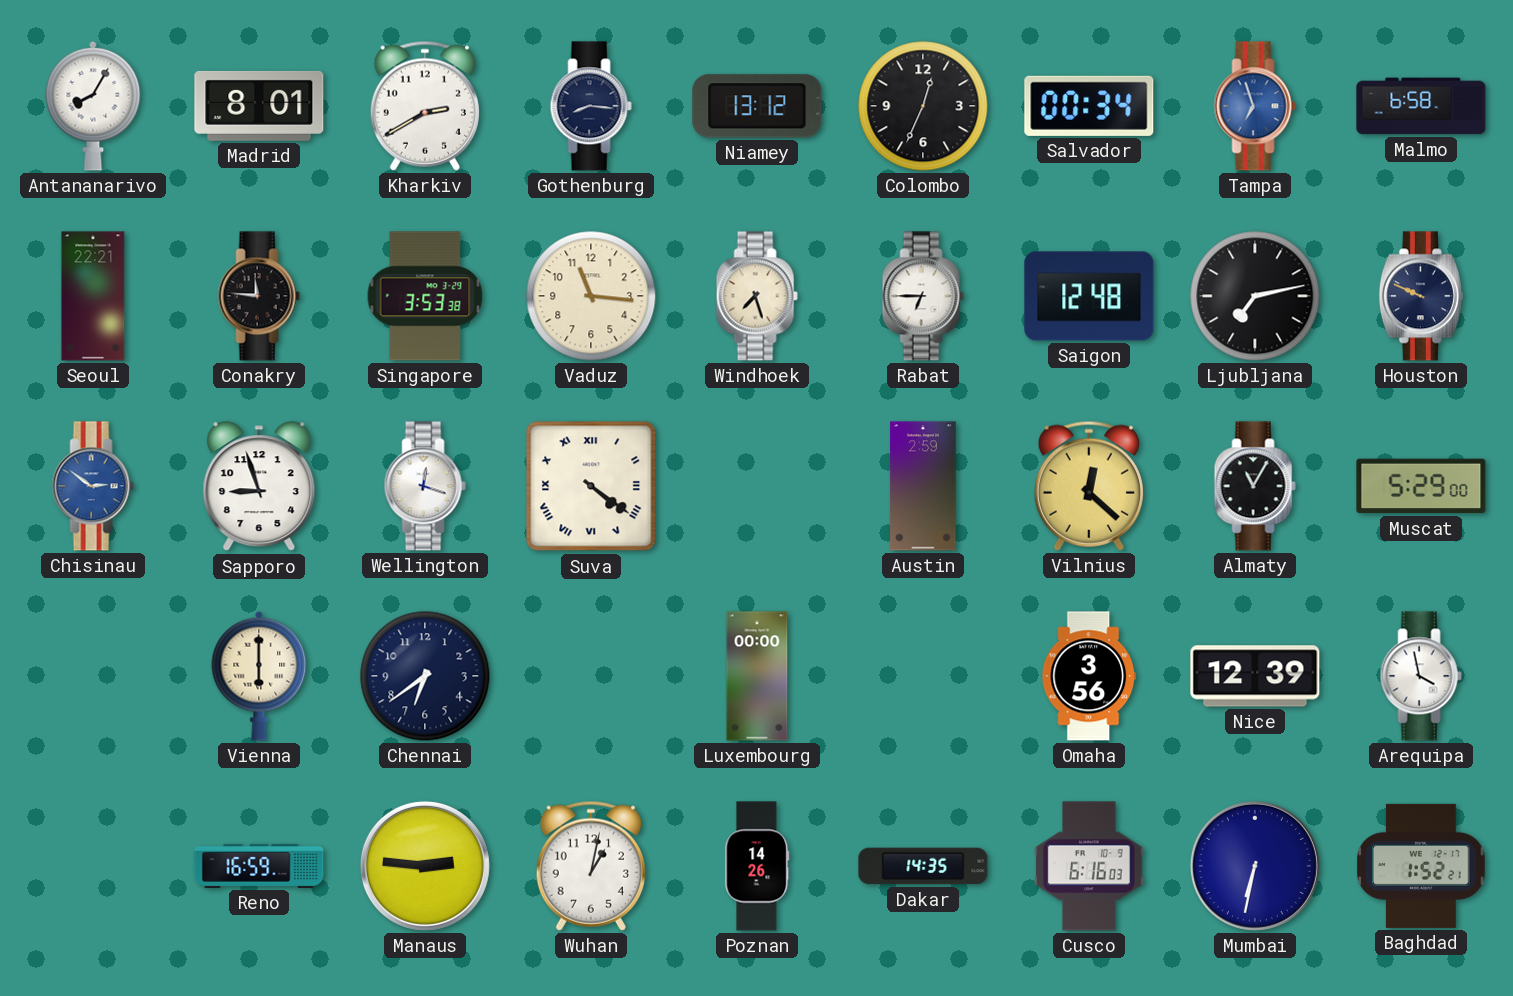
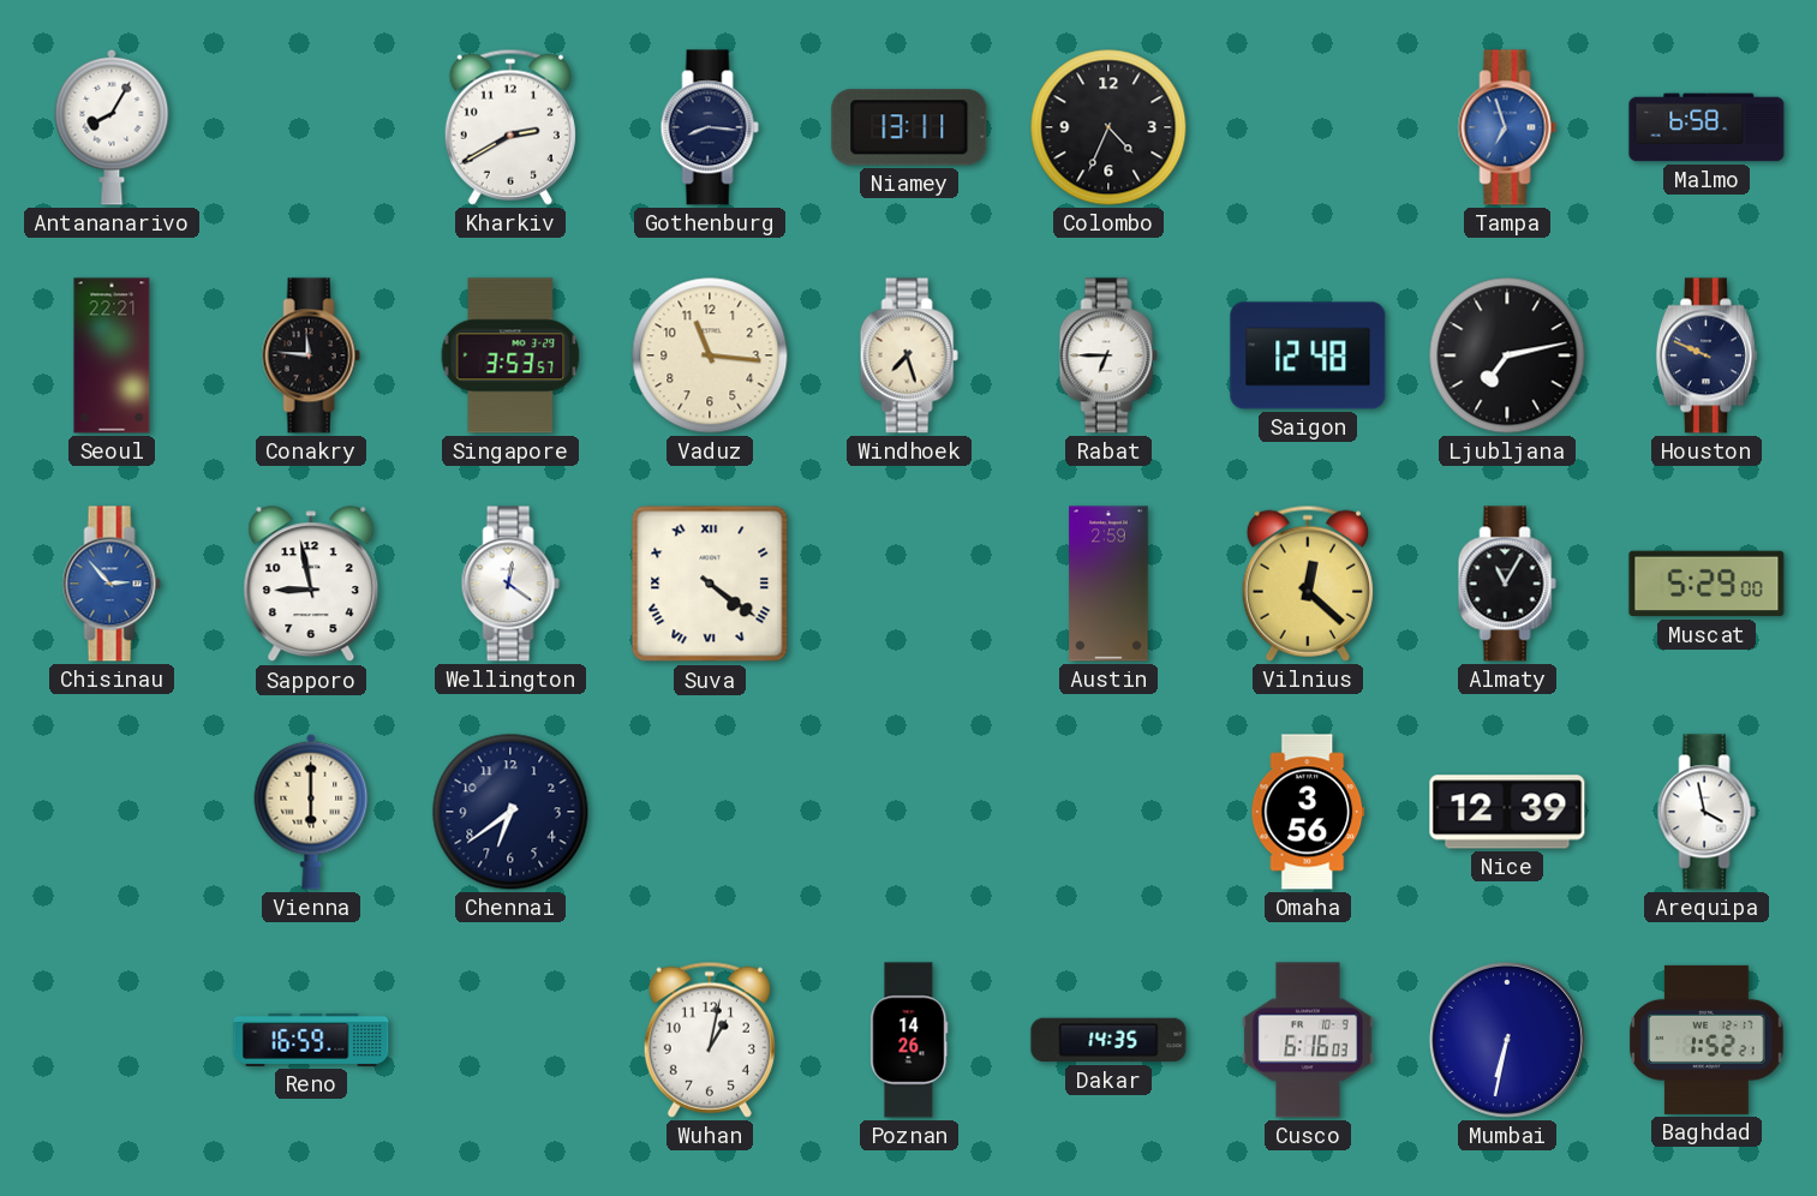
Madrid: 8:01 -> none
Niamey: 13:12 -> 13:11
Colombo: 12:34 -> 4:34
Salvador: 00:34 -> none
Singapore: 3:53:38 -> 3:53:57
Chisinau: 2:51 -> 2:53
Sapporo: 8:57 -> 8:58
Wellington: 12:18 -> 12:21
Luxembourg: 00:00 -> none
Manaus: 2:46 -> none
